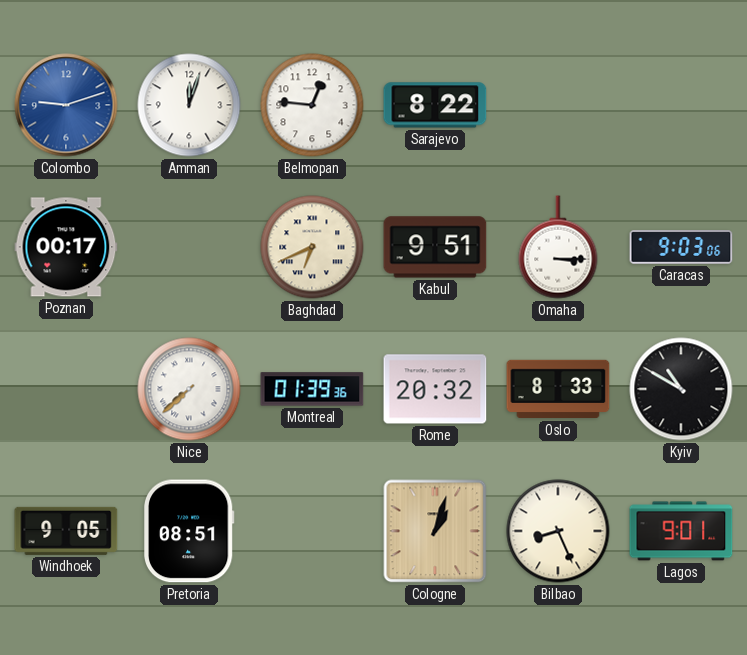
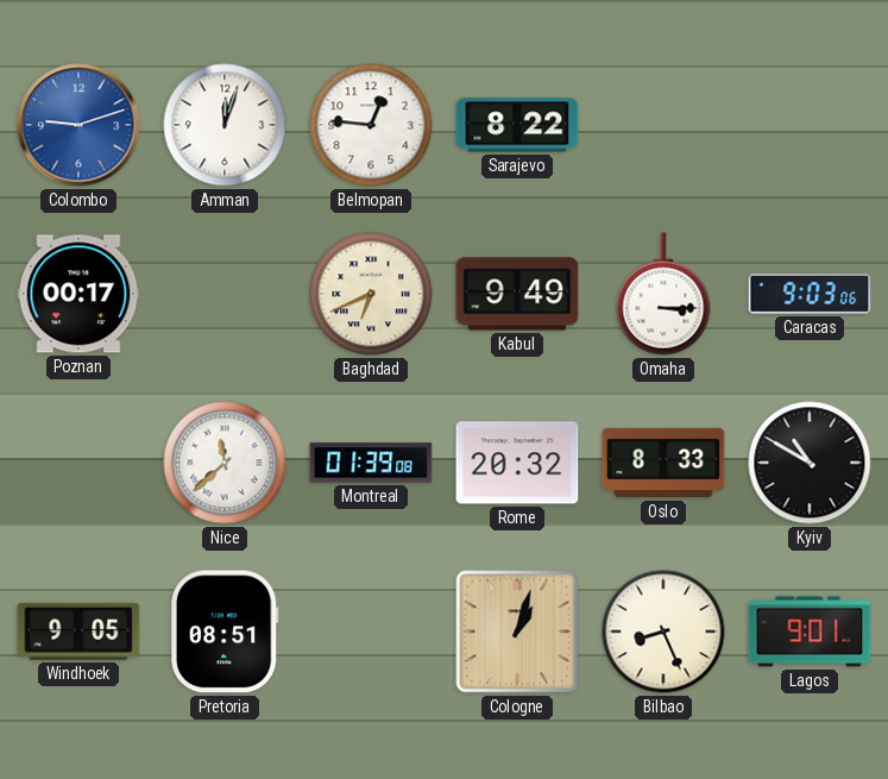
Kabul: 9:51 -> 9:49
Nice: 7:38 -> 11:38
Montreal: 01:39:36 -> 01:39:08
